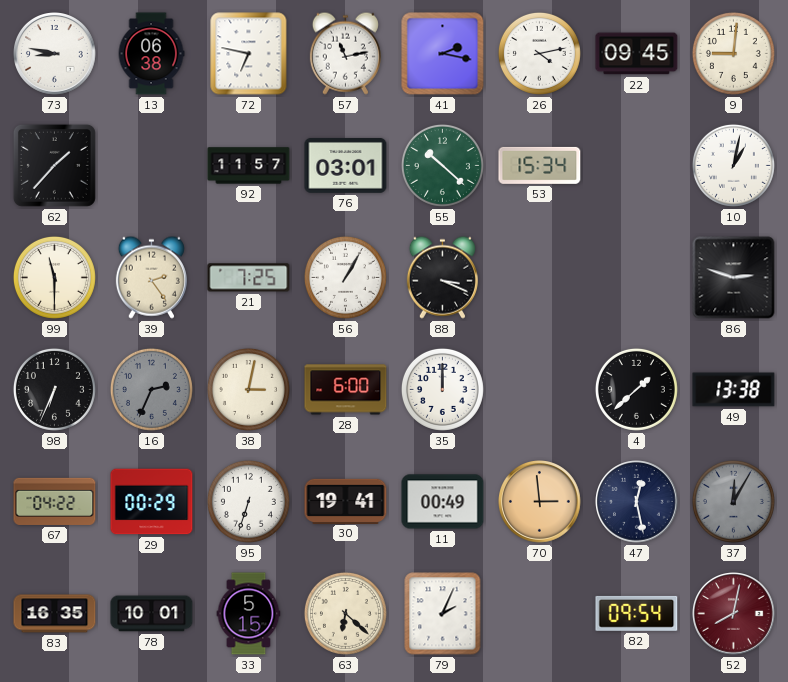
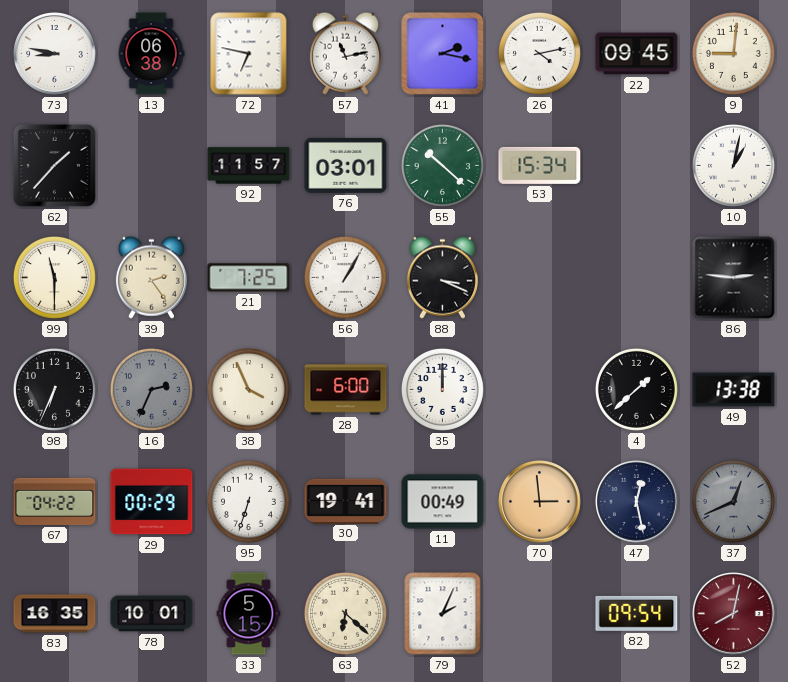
86: 2:48 -> 2:46
38: 3:02 -> 3:56
37: 12:05 -> 12:41
